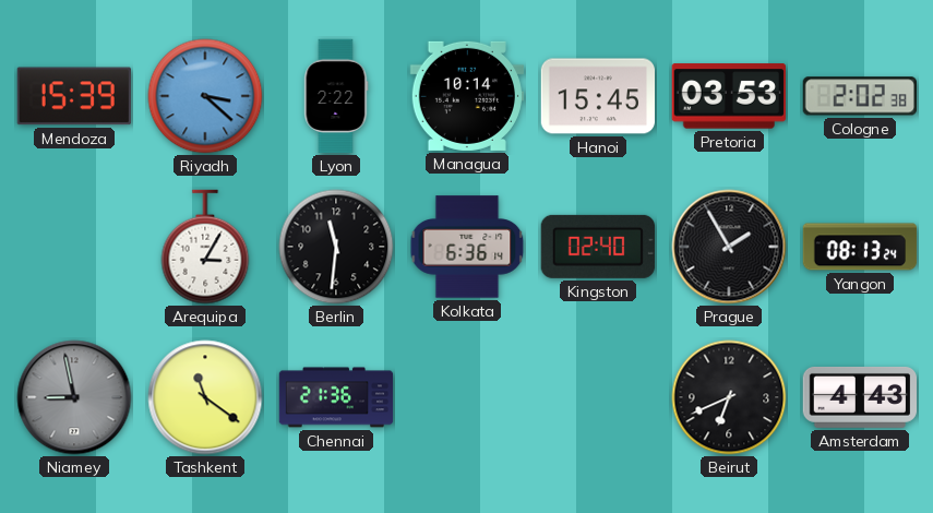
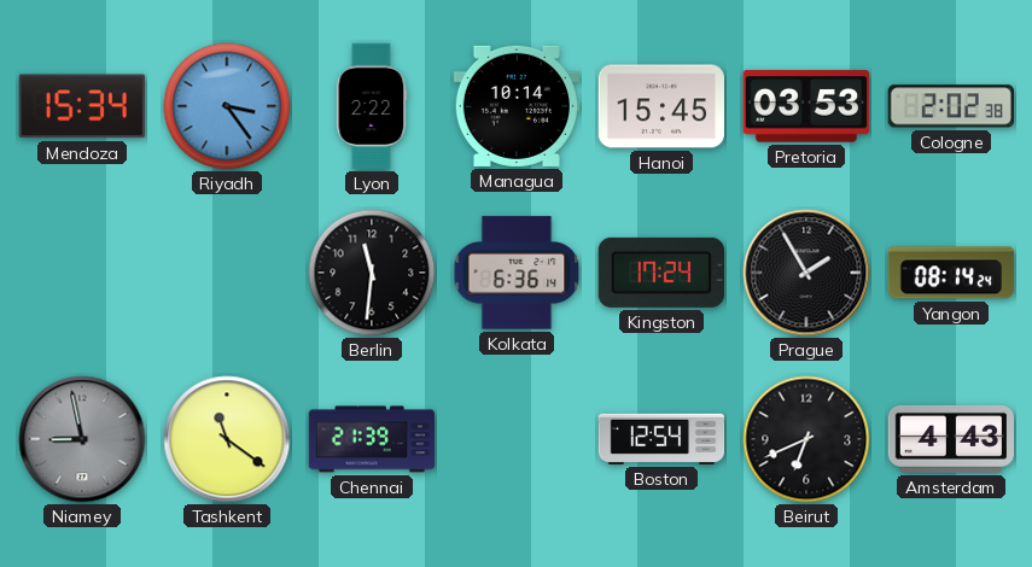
Mendoza: 15:39 -> 15:34
Riyadh: 3:22 -> 3:24
Arequipa: 3:05 -> none
Kingston: 02:40 -> 17:24
Yangon: 08:13 -> 08:14
Chennai: 21:36 -> 21:39
Boston: none -> 12:54
